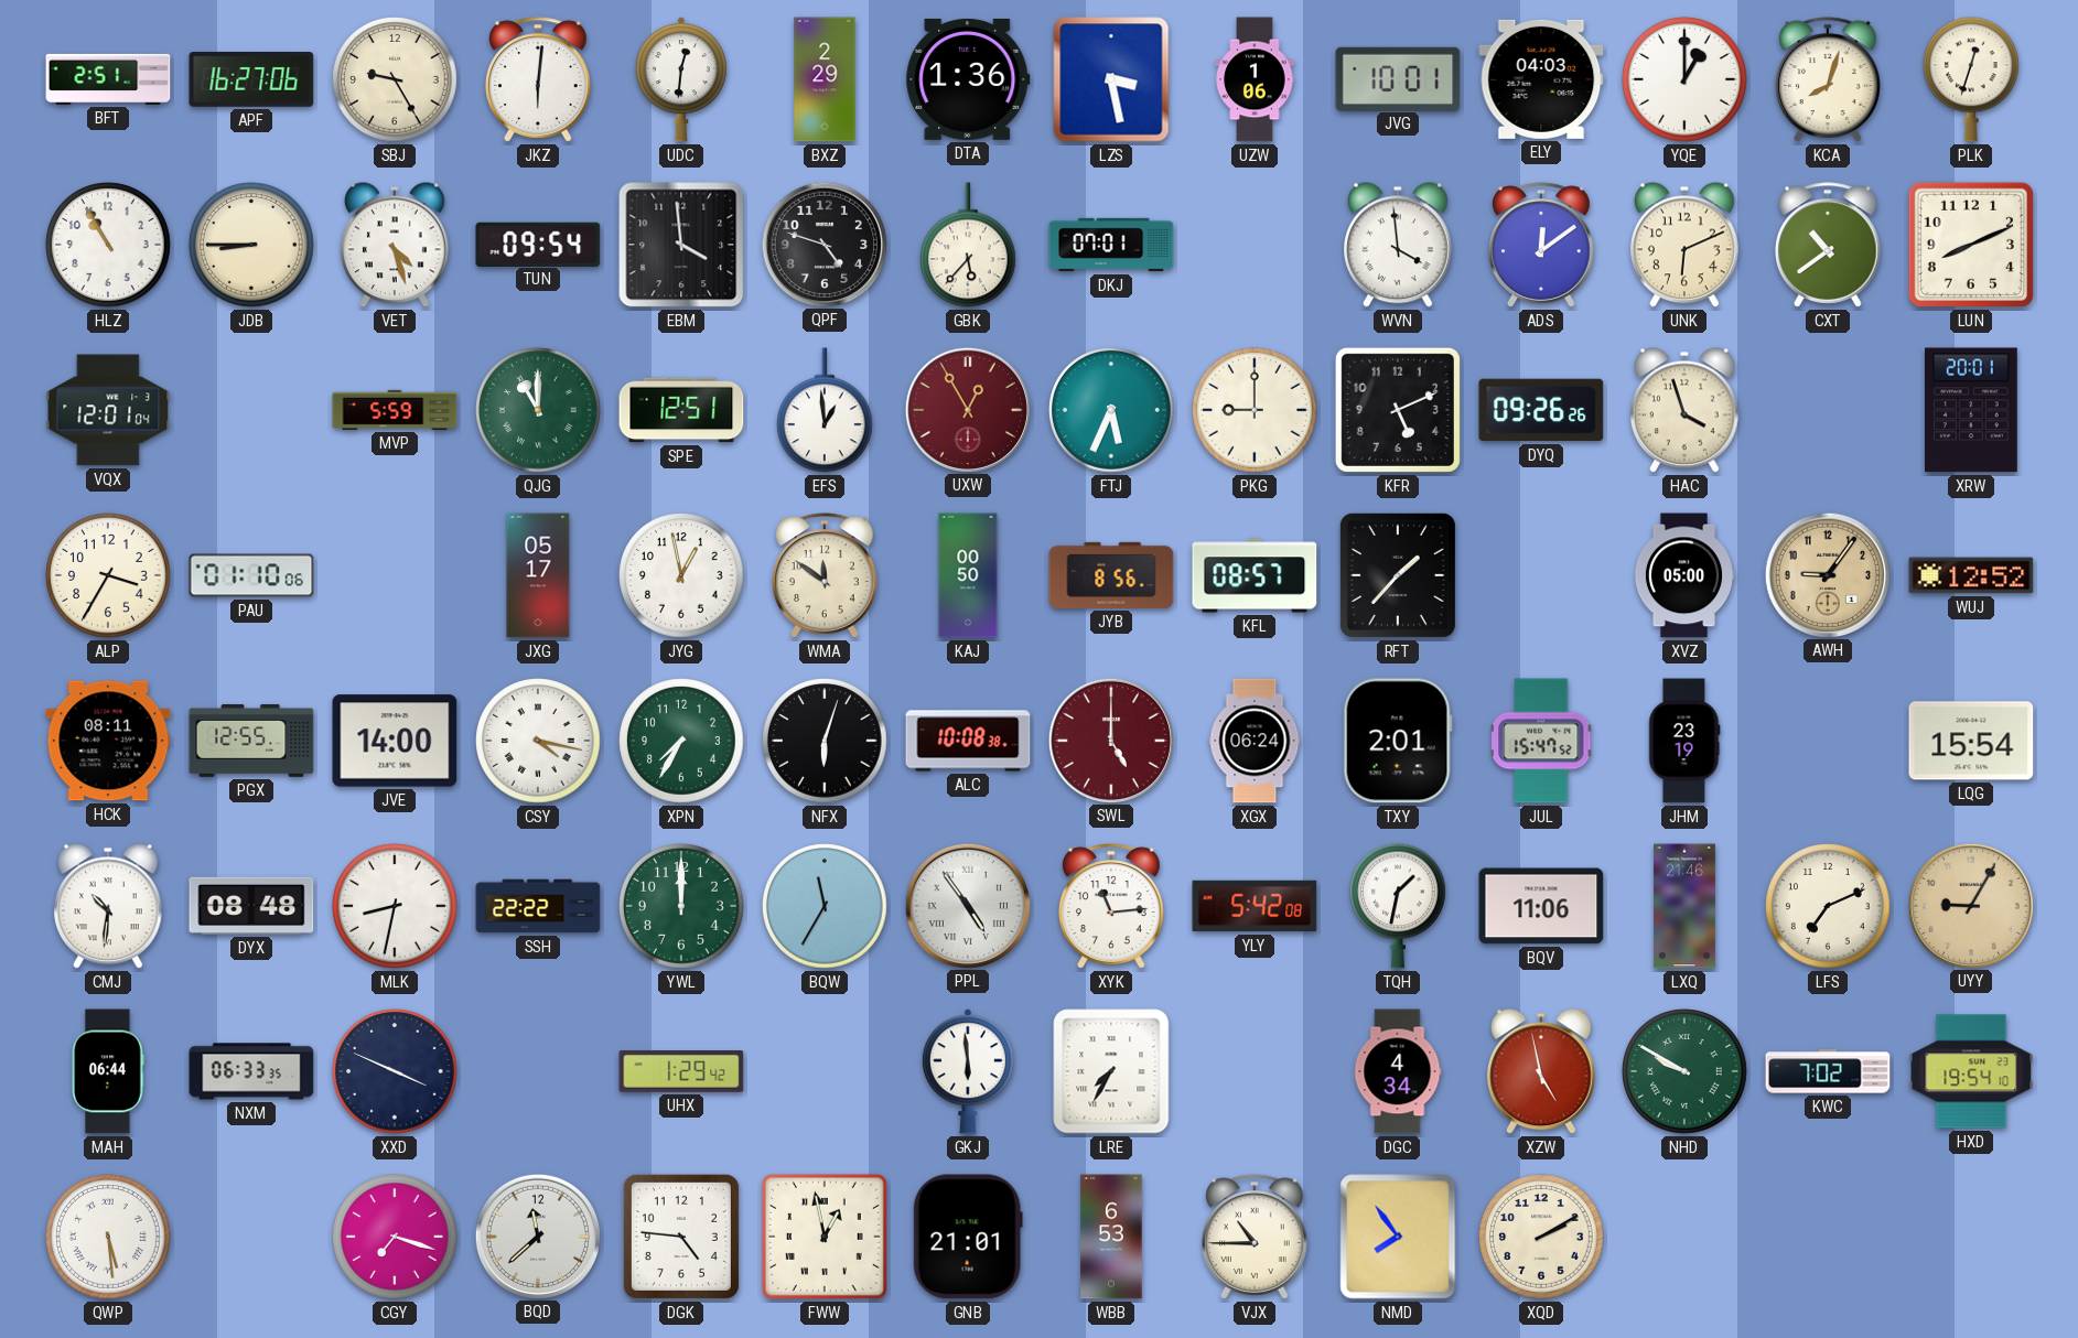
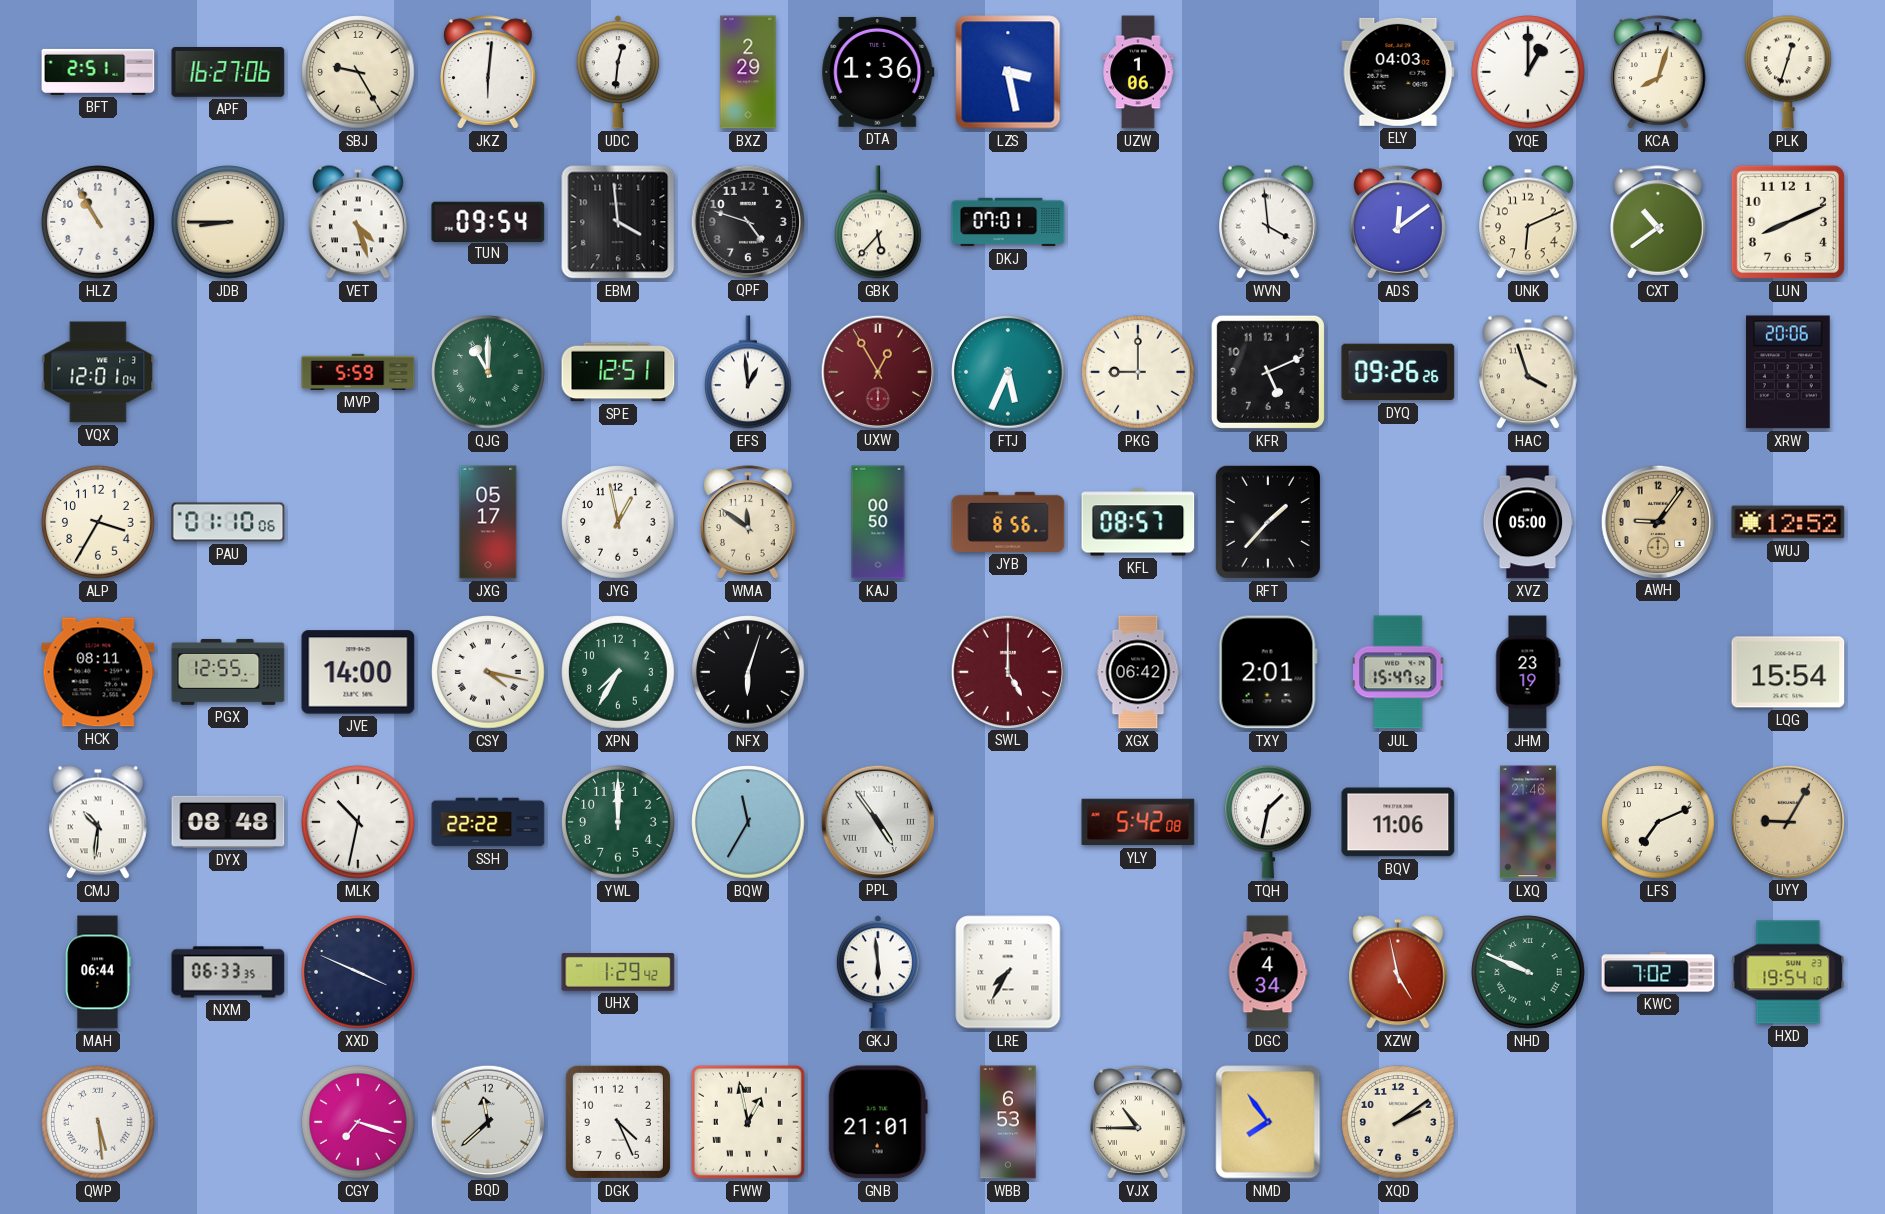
JVG: 10:01 -> none
XRW: 20:01 -> 20:06
ALC: 10:08 -> none
XGX: 06:24 -> 06:42
MLK: 8:32 -> 10:32
XYK: 11:14 -> none
NHD: 9:50 -> 9:49
DGK: 4:46 -> 4:26
XQD: 2:10 -> 2:09
